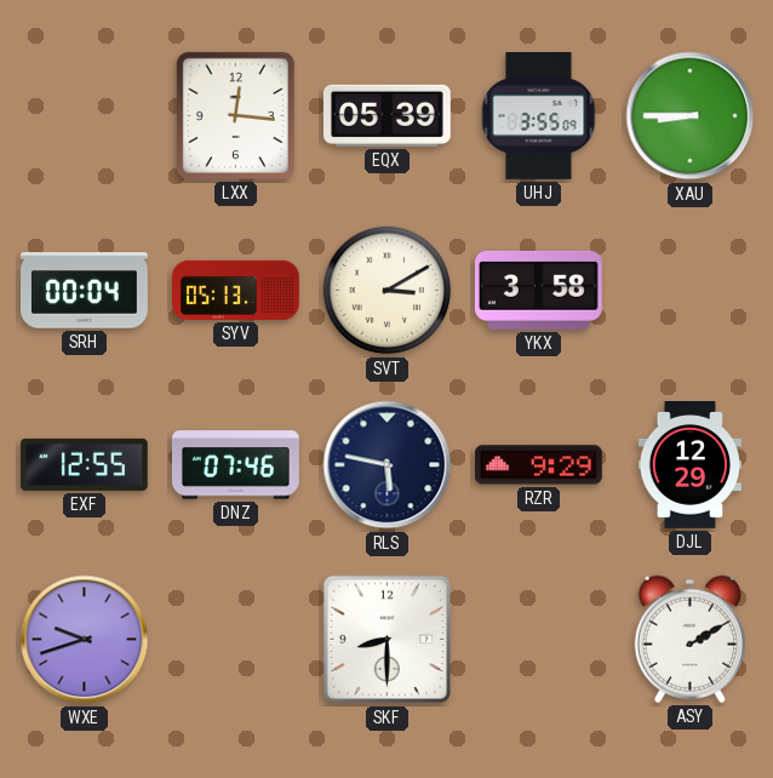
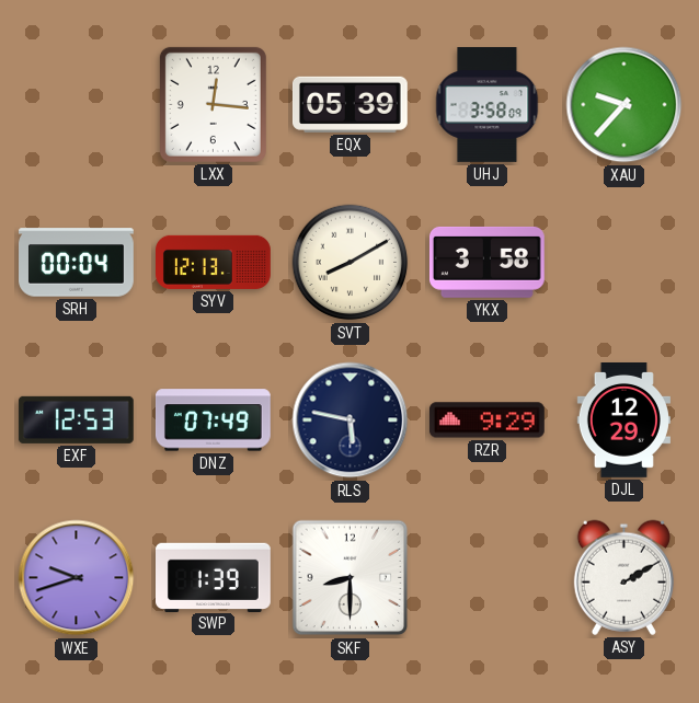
UHJ: 3:55 -> 3:58
XAU: 8:45 -> 9:37
SYV: 05:13 -> 12:13
SVT: 3:10 -> 8:10
EXF: 12:55 -> 12:53
DNZ: 07:46 -> 07:49
SWP: none -> 1:39
